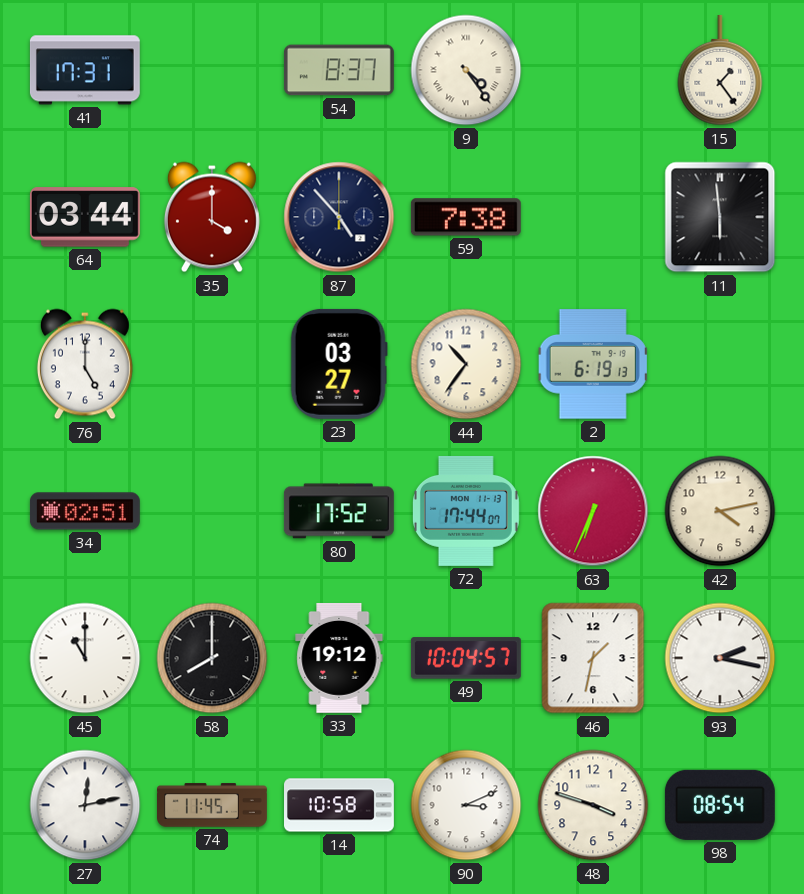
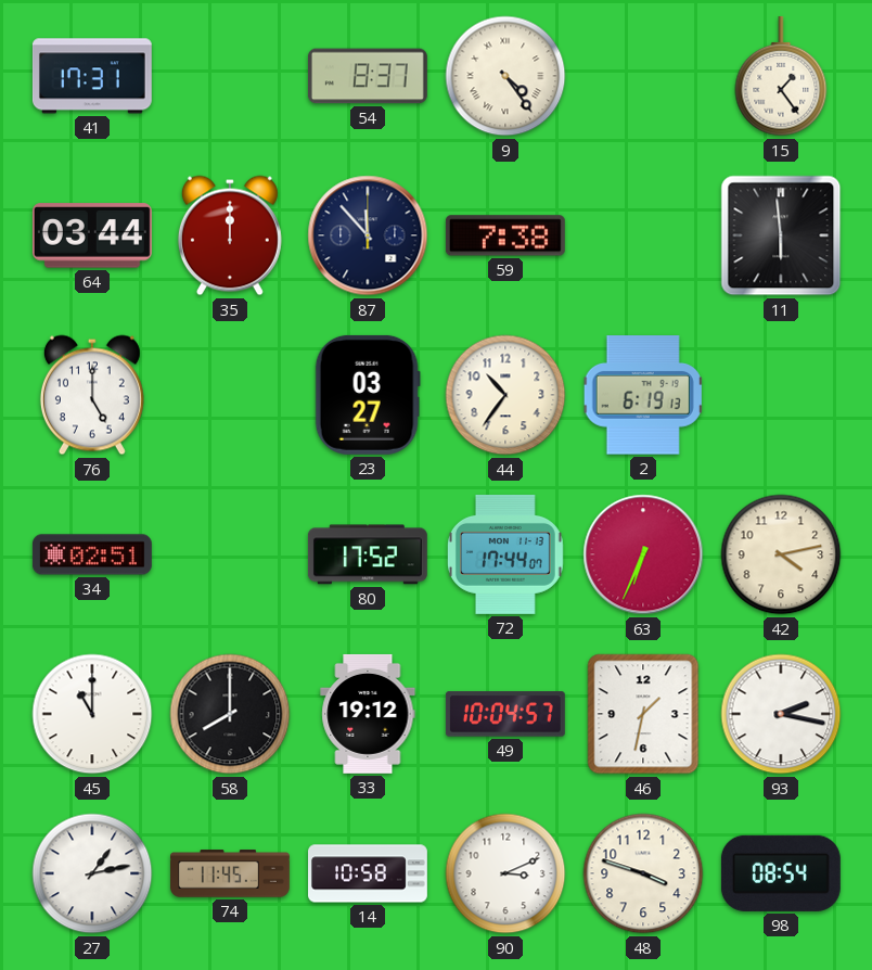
35: 4:00 -> 12:00
87: 4:53 -> 11:53
27: 12:13 -> 1:13
